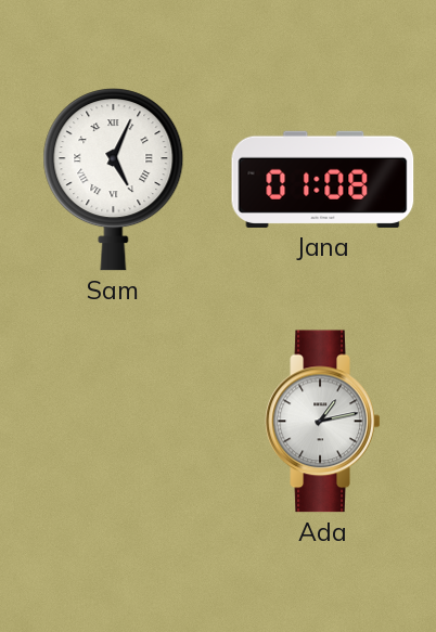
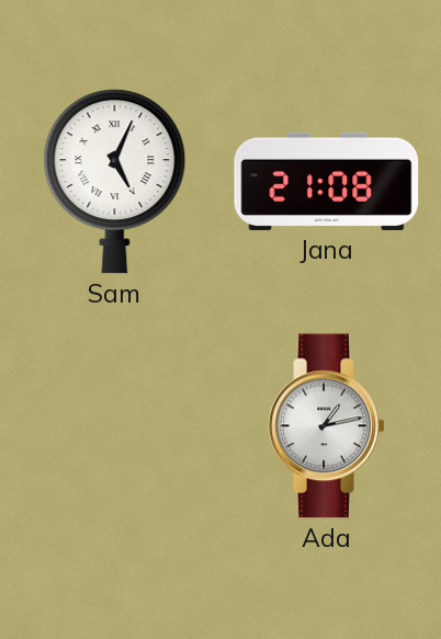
Jana: 01:08 -> 21:08
